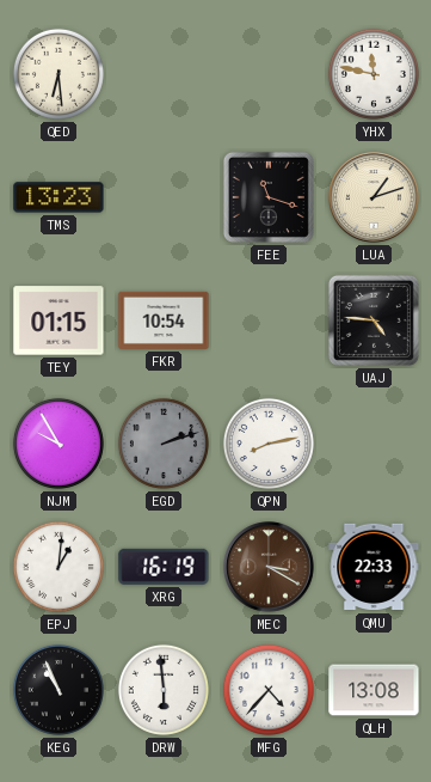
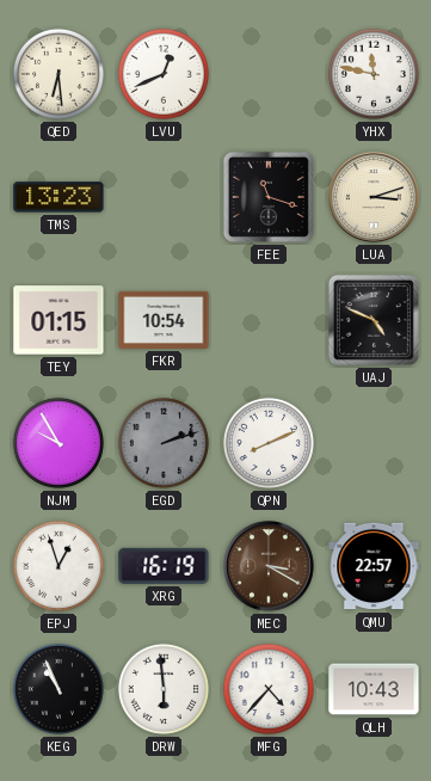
LVU: none -> 12:41
LUA: 1:12 -> 3:12
UAJ: 4:46 -> 4:49
QPN: 8:13 -> 8:11
EPJ: 1:01 -> 12:57
QMU: 22:33 -> 22:57
QLH: 13:08 -> 10:43
